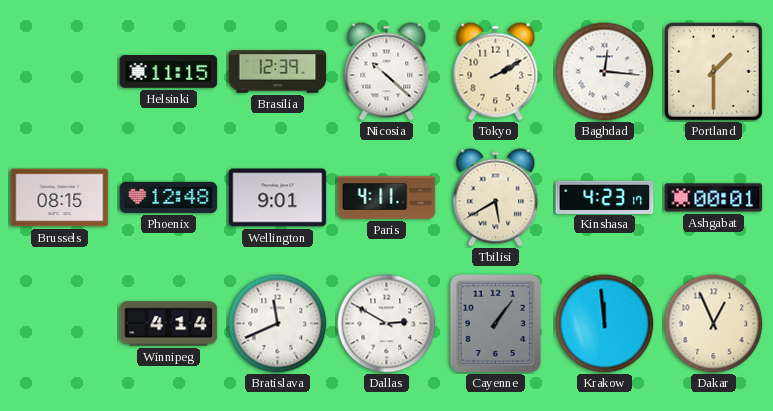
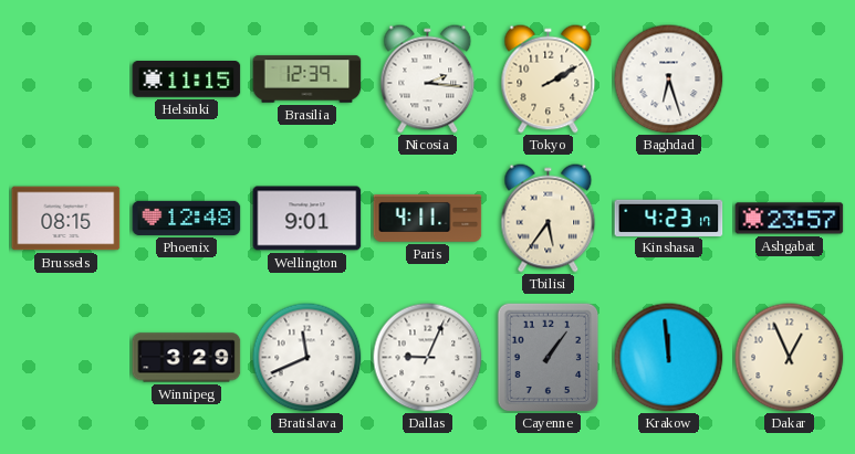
Nicosia: 10:22 -> 2:16
Baghdad: 12:16 -> 6:27
Portland: 1:30 -> none
Tbilisi: 5:40 -> 5:36
Ashgabat: 00:01 -> 23:57
Winnipeg: 4:14 -> 3:29
Dallas: 2:50 -> 9:04
